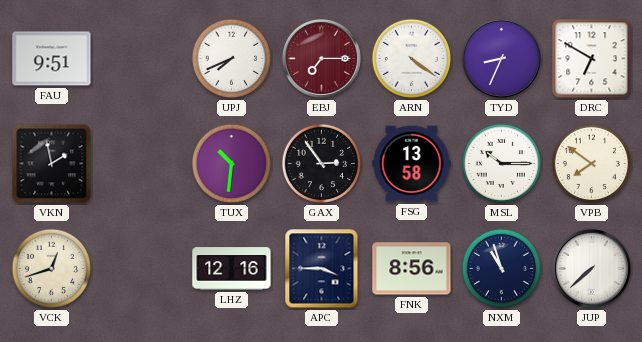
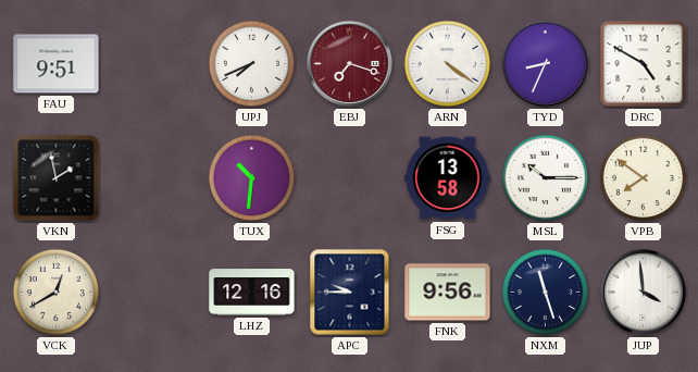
EBJ: 7:15 -> 7:18
DRC: 6:50 -> 4:50
GAX: 2:54 -> none
VCK: 12:42 -> 12:40
APC: 3:45 -> 9:45
FNK: 8:56 -> 9:56
NXM: 10:57 -> 11:27
JUP: 7:38 -> 3:59
